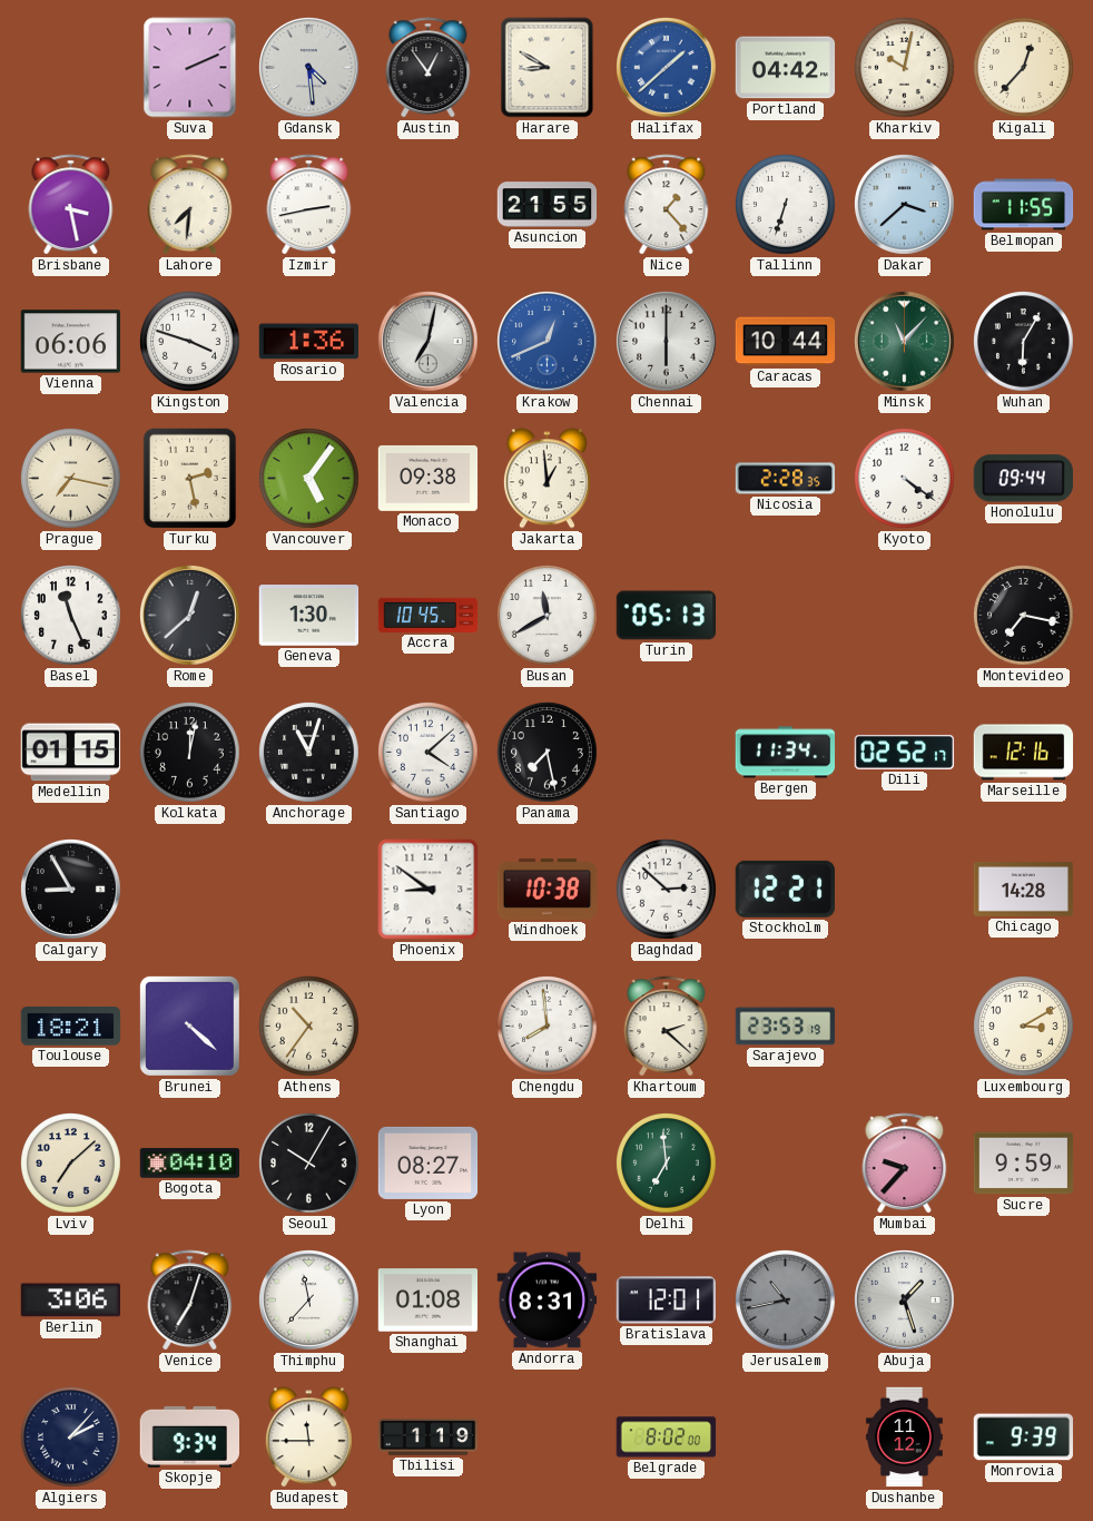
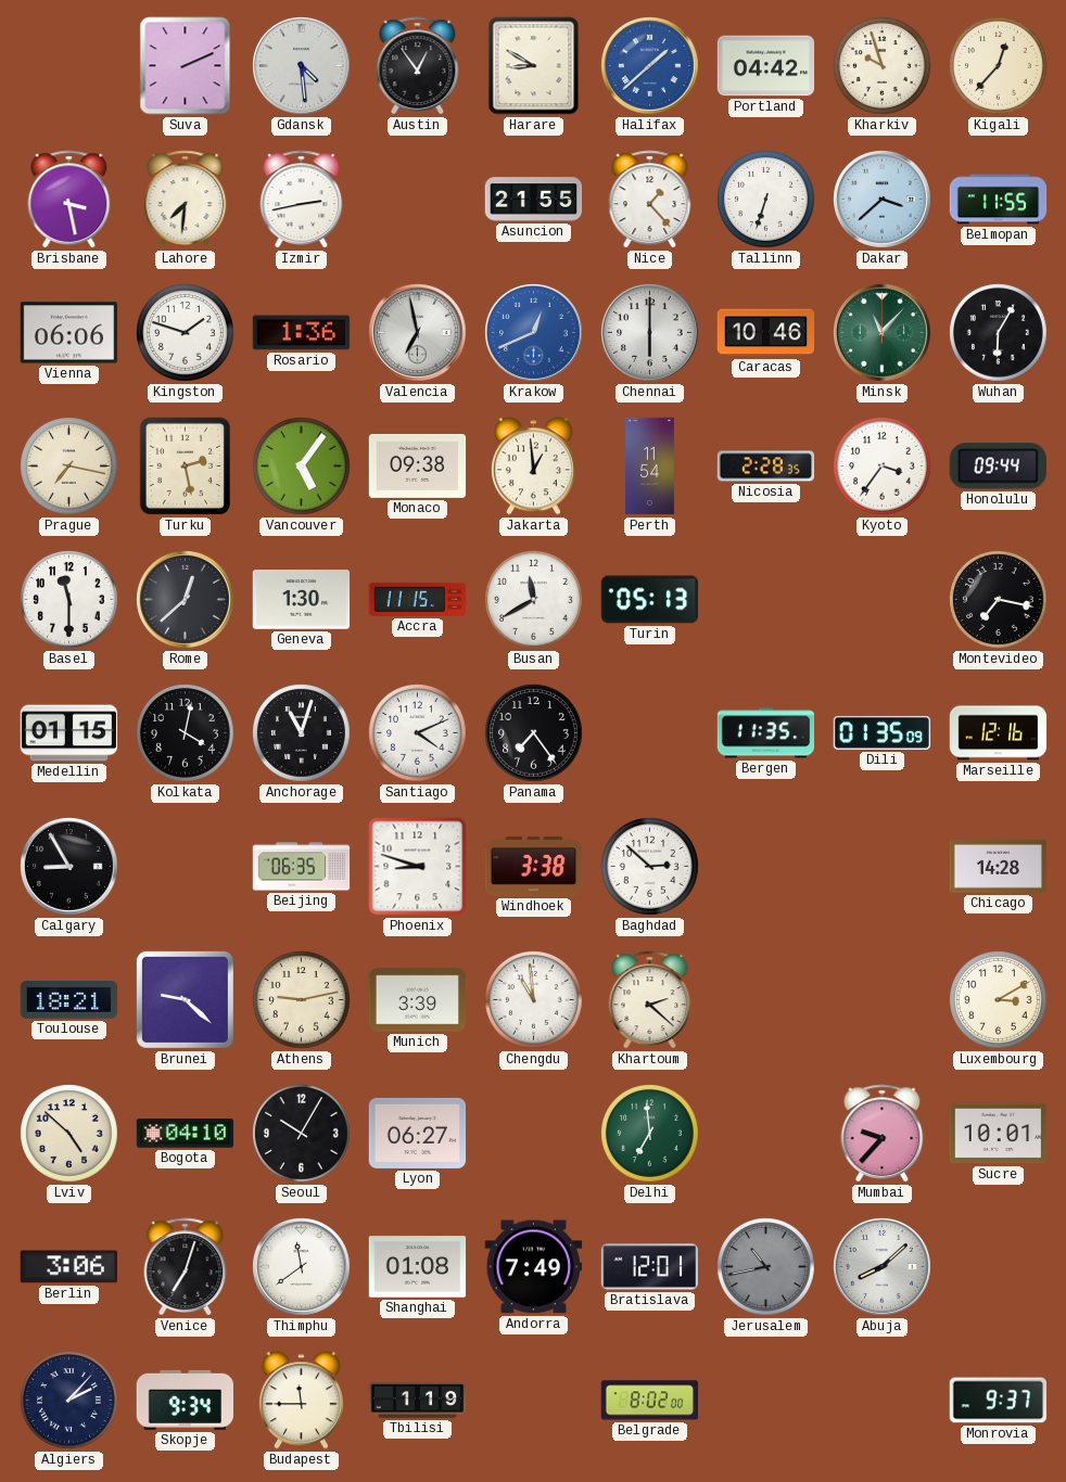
Kharkiv: 10:02 -> 9:57
Kingston: 3:48 -> 1:48
Valencia: 7:02 -> 6:58
Caracas: 10:44 -> 10:46
Perth: none -> 11:54
Kyoto: 4:21 -> 3:36
Basel: 11:26 -> 11:30
Accra: 10:45 -> 11:15
Kolkata: 12:02 -> 4:02
Santiago: 4:08 -> 4:11
Panama: 7:28 -> 7:24
Bergen: 11:34 -> 11:35
Dili: 02:52 -> 01:35
Beijing: none -> 06:35
Phoenix: 8:51 -> 8:48
Windhoek: 10:38 -> 3:38
Stockholm: 12:21 -> none
Brunei: 4:22 -> 9:22
Athens: 10:36 -> 9:13
Munich: none -> 3:39
Chengdu: 7:59 -> 10:59
Sarajevo: 23:53 -> none
Lviv: 7:08 -> 4:52
Lyon: 08:27 -> 06:27
Sucre: 9:59 -> 10:01
Thimphu: 11:37 -> 11:39
Andorra: 8:31 -> 7:49
Abuja: 1:27 -> 8:08
Dushanbe: 11:12 -> none
Monrovia: 9:39 -> 9:37
